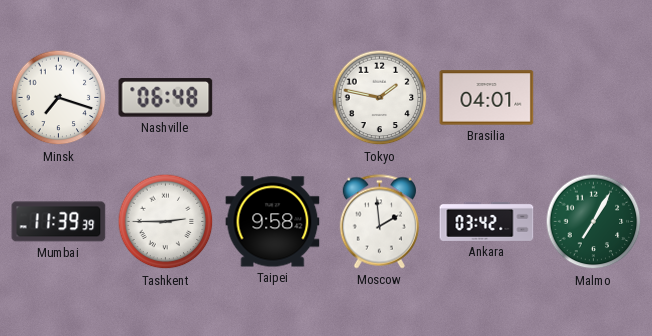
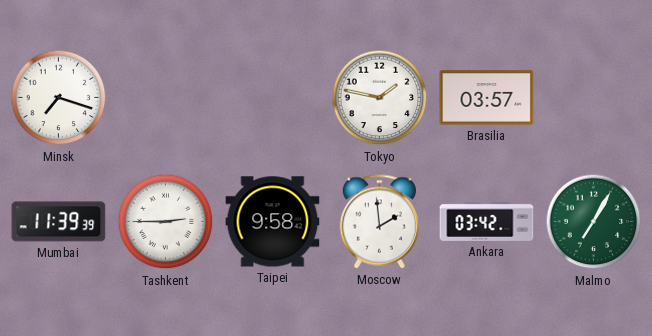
Nashville: 06:48 -> none
Brasilia: 04:01 -> 03:57
